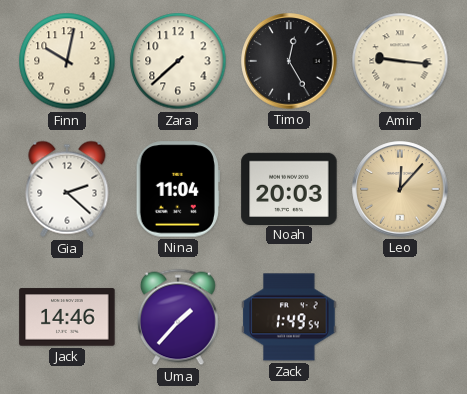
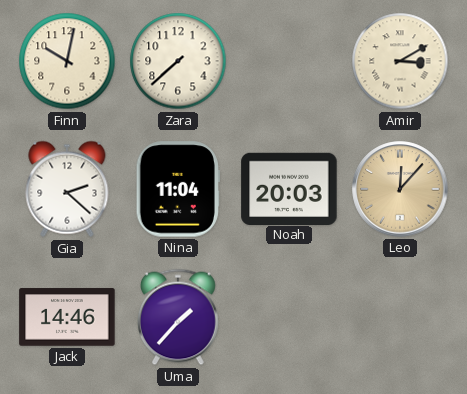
Timo: 12:25 -> none
Amir: 9:16 -> 3:10
Zack: 1:49 -> none
